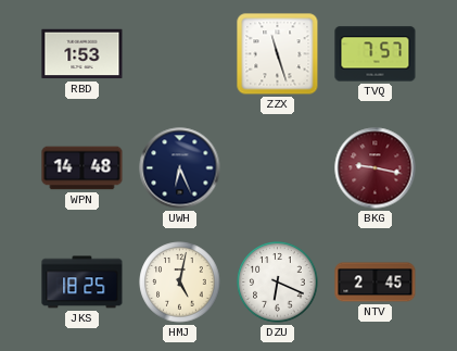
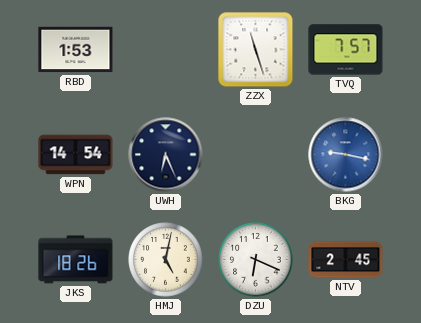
WPN: 14:48 -> 14:54
BKG dial: burgundy -> blue
JKS: 18:25 -> 18:26
